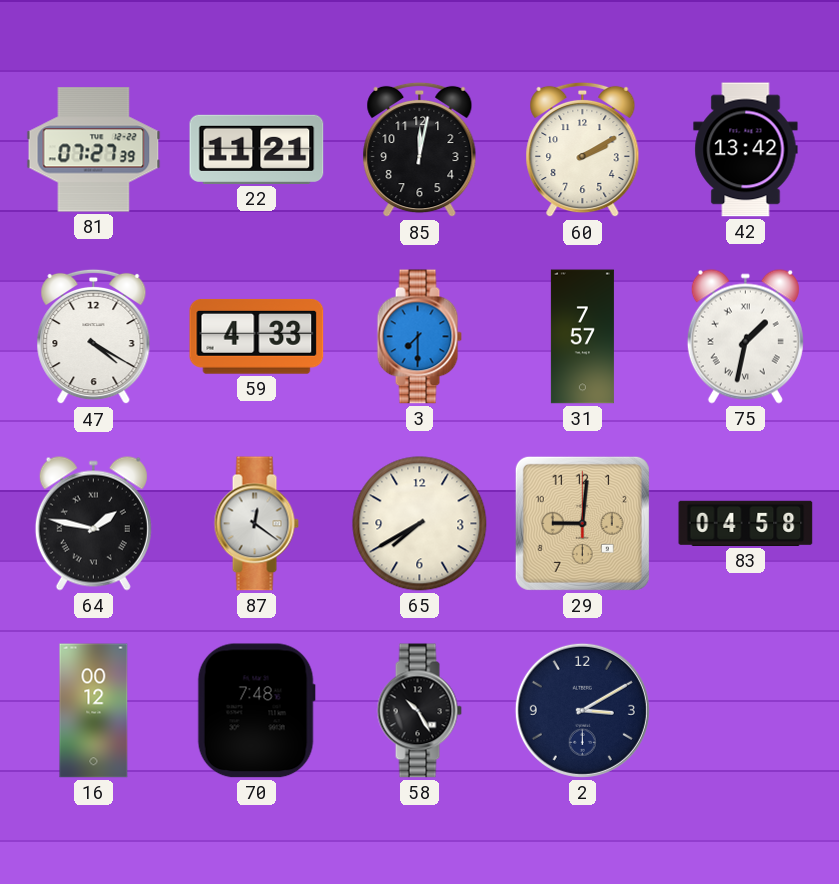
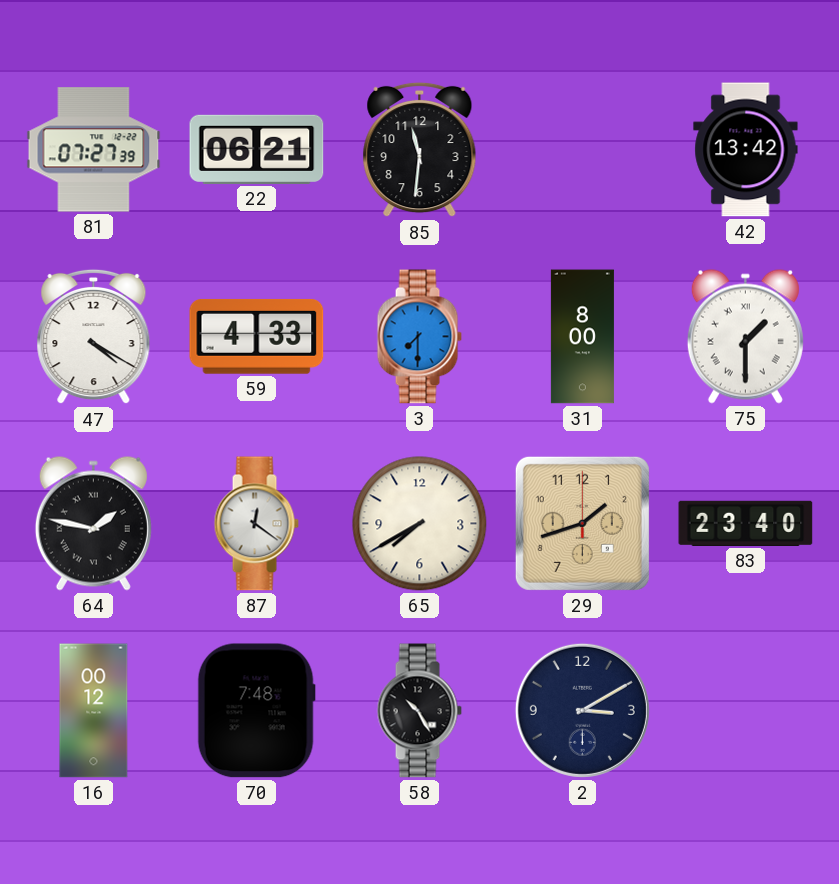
22: 11:21 -> 06:21
85: 12:02 -> 11:31
60: 2:10 -> none
31: 7:57 -> 8:00
75: 1:32 -> 1:30
29: 9:01 -> 1:42
83: 04:58 -> 23:40
